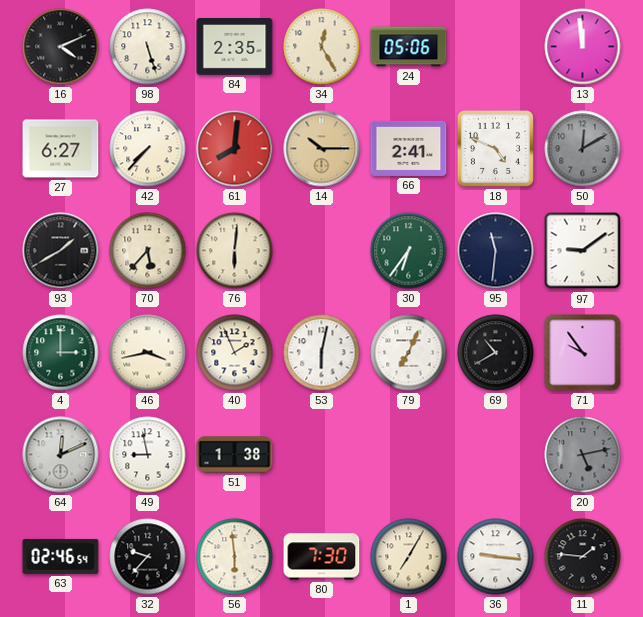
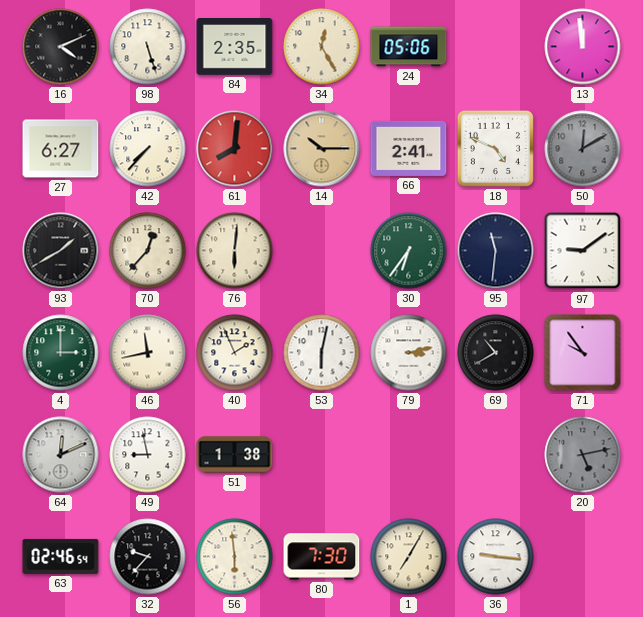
70: 5:37 -> 12:37
46: 3:43 -> 11:43
79: 7:04 -> 3:13
11: 1:46 -> none
